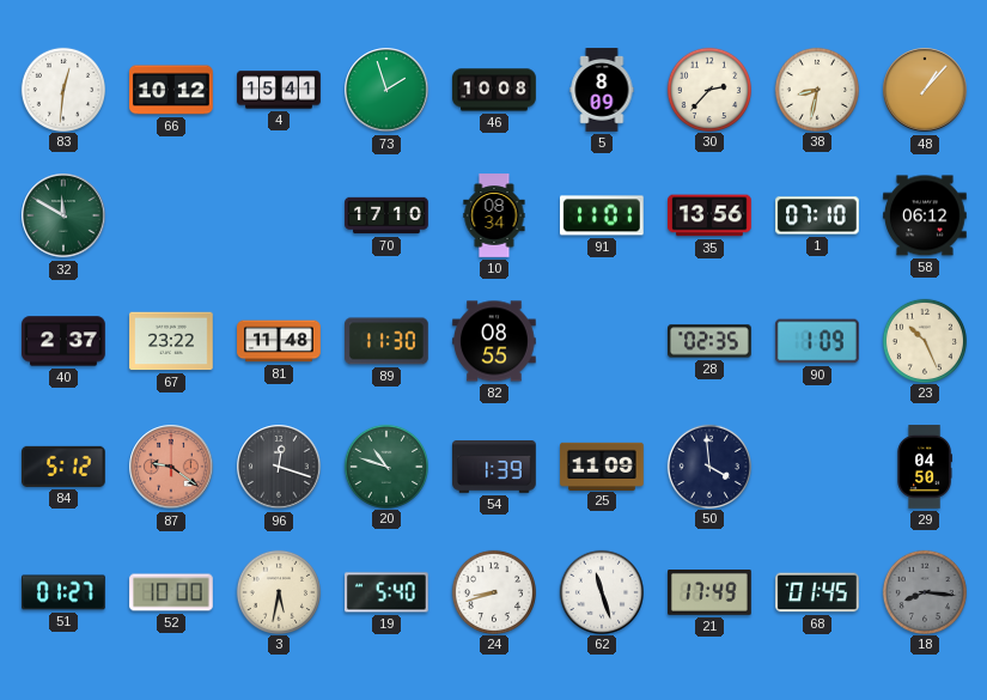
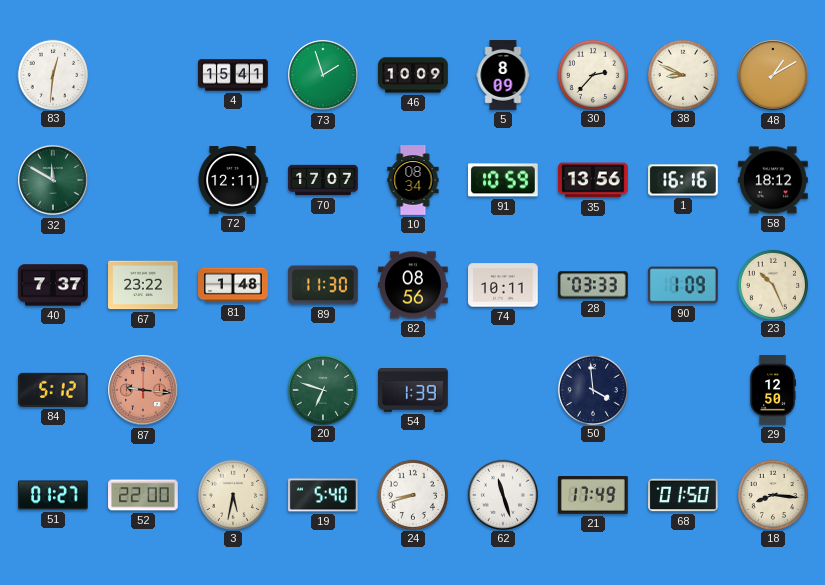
66: 10:12 -> none
46: 10:08 -> 10:09
38: 8:32 -> 8:49
48: 1:07 -> 1:10
72: none -> 12:11
70: 17:10 -> 17:07
91: 11:01 -> 10:59
1: 07:10 -> 16:16
58: 06:12 -> 18:12
40: 2:37 -> 7:37
81: 11:48 -> 1:48
82: 08:55 -> 08:56
74: none -> 10:11
28: 02:35 -> 03:33
87: 9:21 -> 9:16
96: 12:18 -> none
20: 10:48 -> 6:48
25: 11:09 -> none
29: 04:50 -> 12:50
52: 10:00 -> 22:00
68: 01:45 -> 01:50
18 dial: grey -> cream
